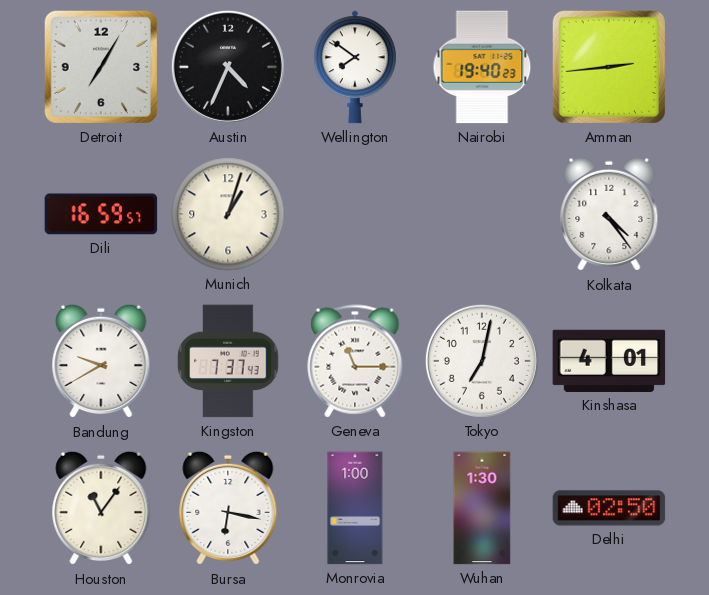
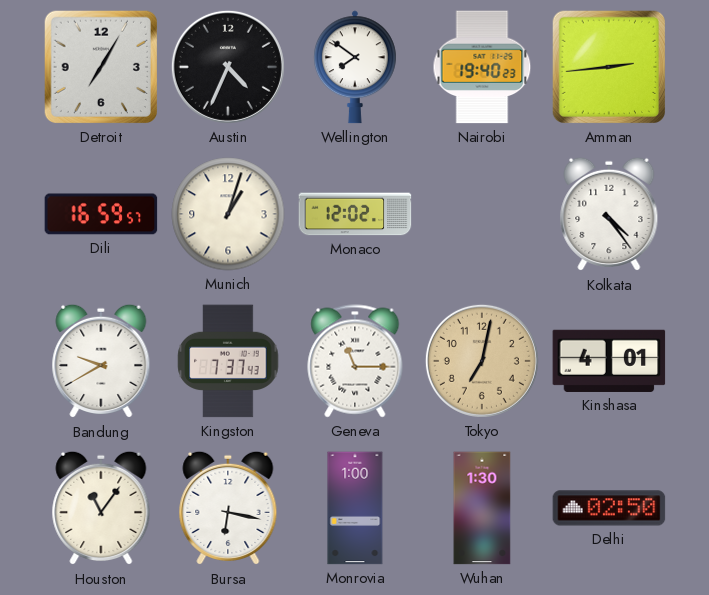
Monaco: none -> 12:02
Tokyo dial: white -> champagne
